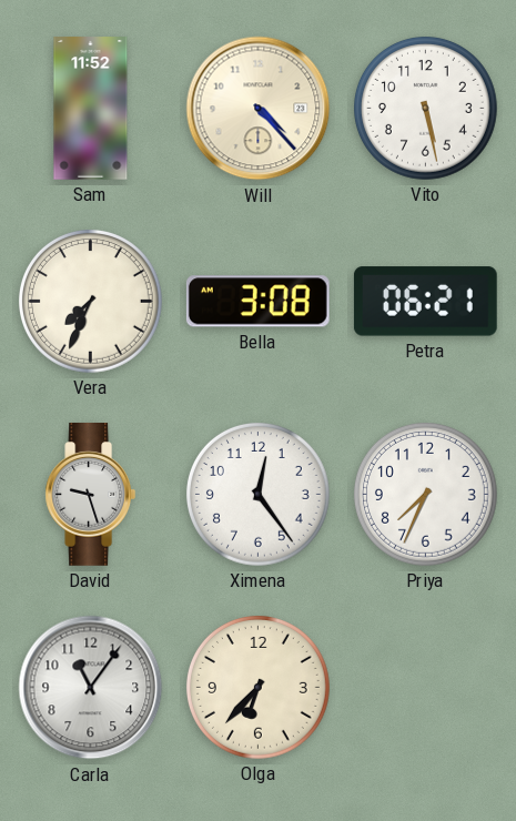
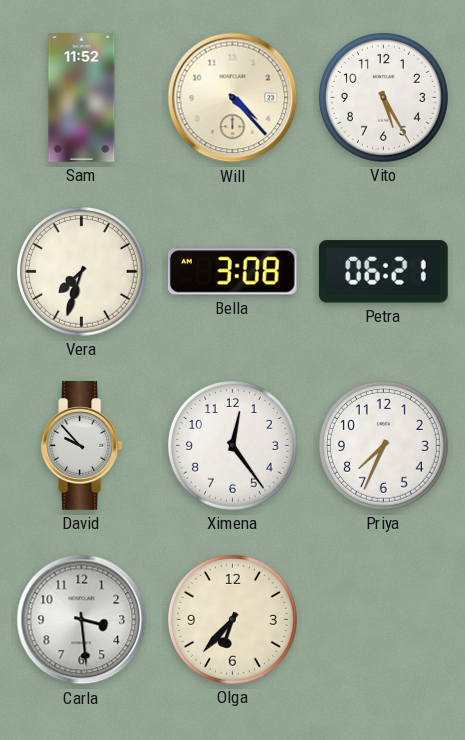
Vito: 5:28 -> 5:25
Vera: 7:34 -> 7:33
David: 9:27 -> 9:53
Carla: 11:06 -> 3:29
